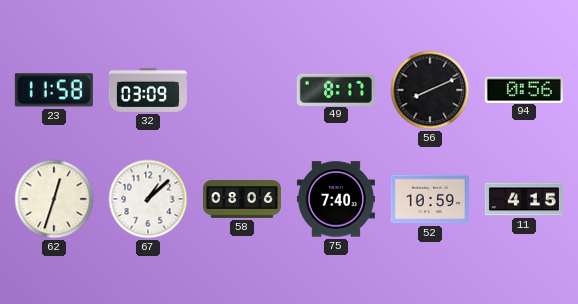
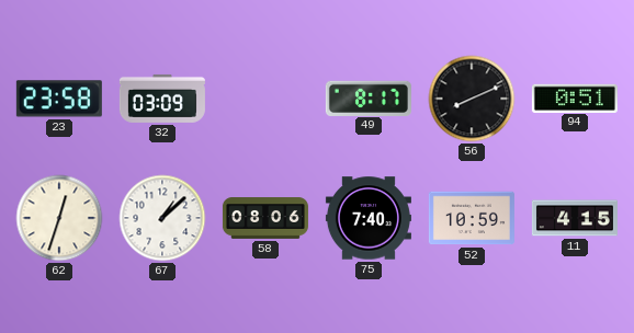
23: 11:58 -> 23:58
94: 0:56 -> 0:51
